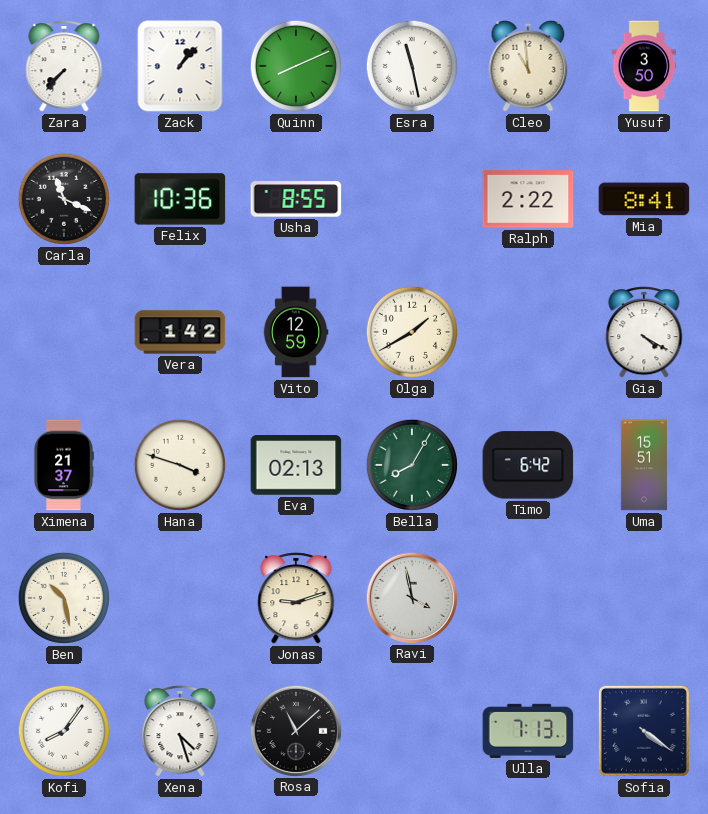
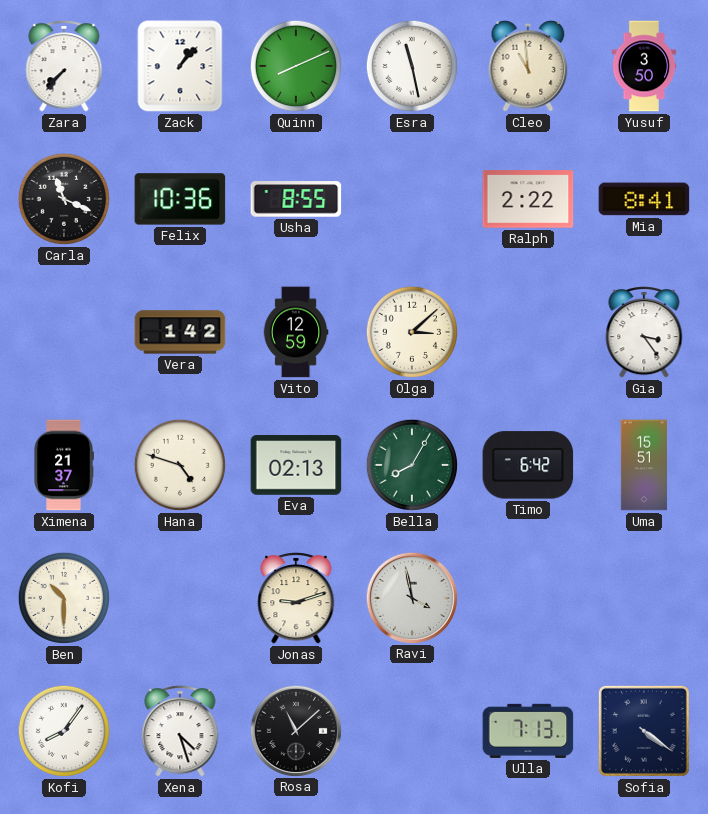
Olga: 1:40 -> 3:08
Gia: 4:20 -> 3:24
Hana: 3:48 -> 4:48
Ben: 10:28 -> 10:30
